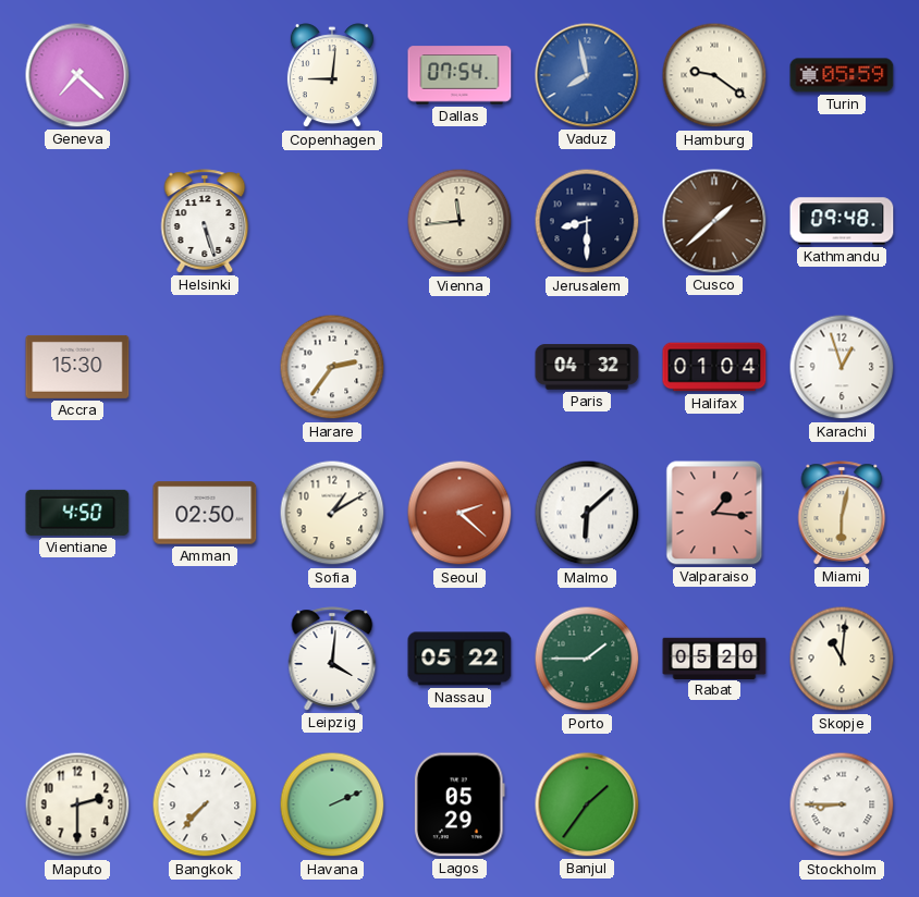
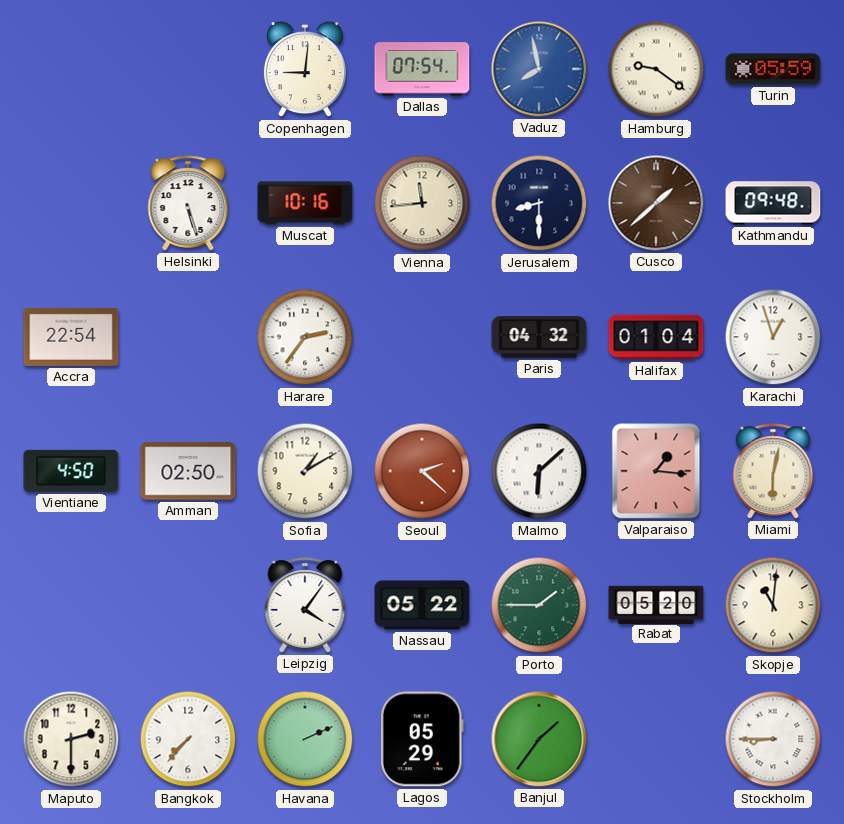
Geneva: 7:22 -> none
Muscat: none -> 10:16
Accra: 15:30 -> 22:54
Leipzig: 4:01 -> 4:06
